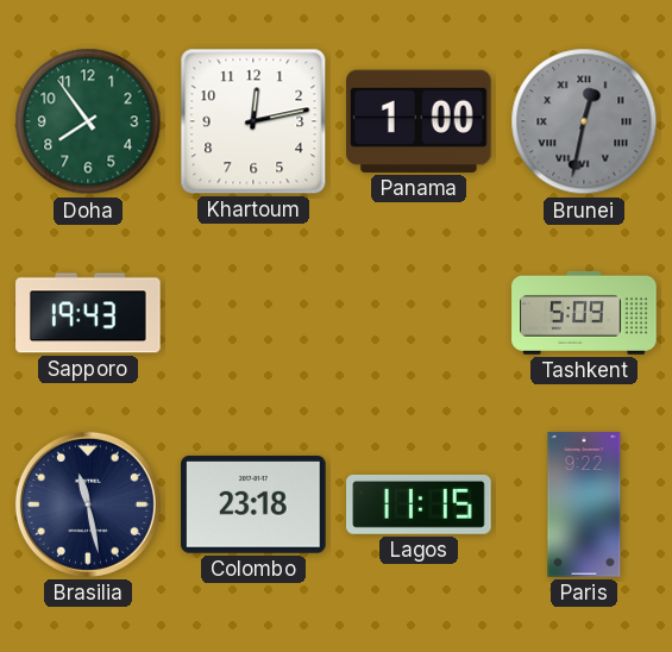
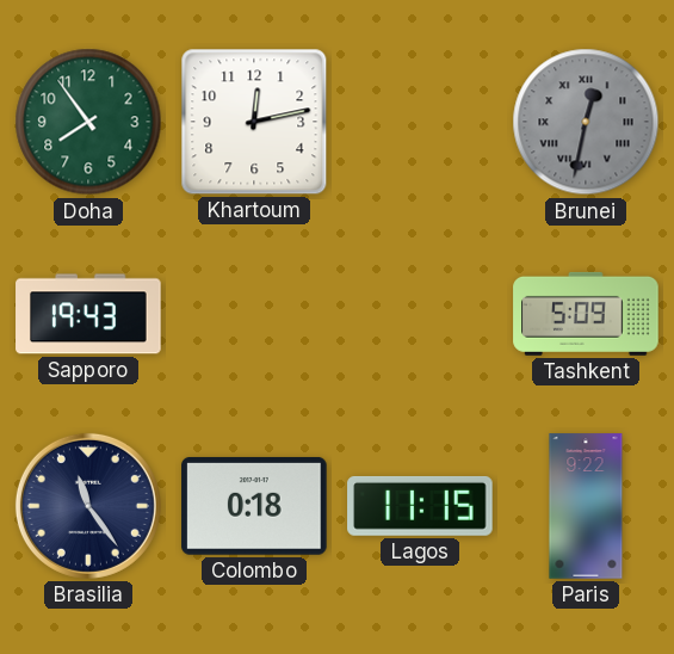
Panama: 1:00 -> none
Brasilia: 11:28 -> 11:24
Colombo: 23:18 -> 0:18
